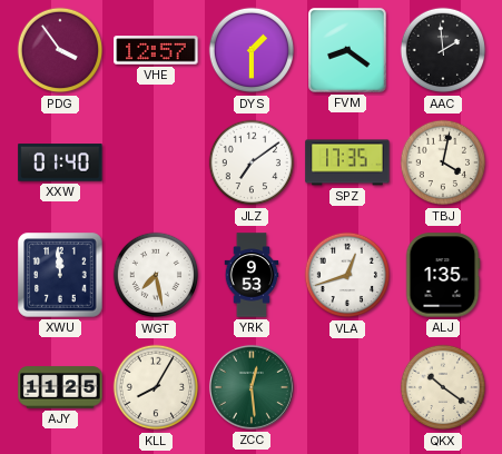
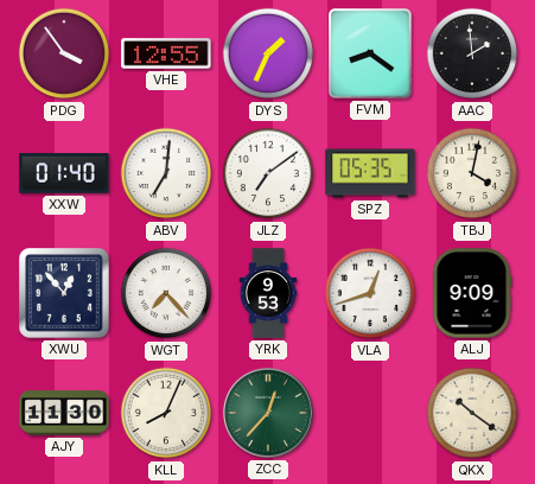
VHE: 12:57 -> 12:55
DYS: 1:30 -> 1:34
ABV: none -> 7:01
SPZ: 17:35 -> 05:35
XWU: 11:59 -> 12:53
WGT: 7:28 -> 7:23
ALJ: 1:35 -> 9:09
AJY: 11:25 -> 11:30
KLL: 8:05 -> 8:04
ZCC: 12:29 -> 12:37
